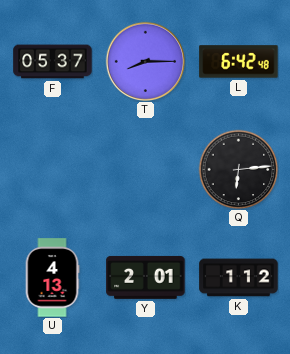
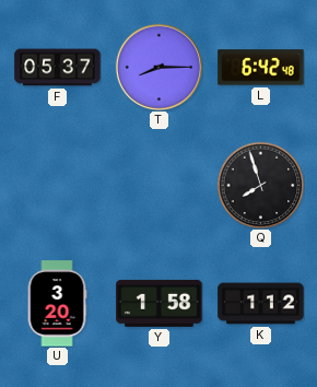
Q: 6:14 -> 7:57
U: 4:13 -> 3:20
Y: 2:01 -> 1:58
